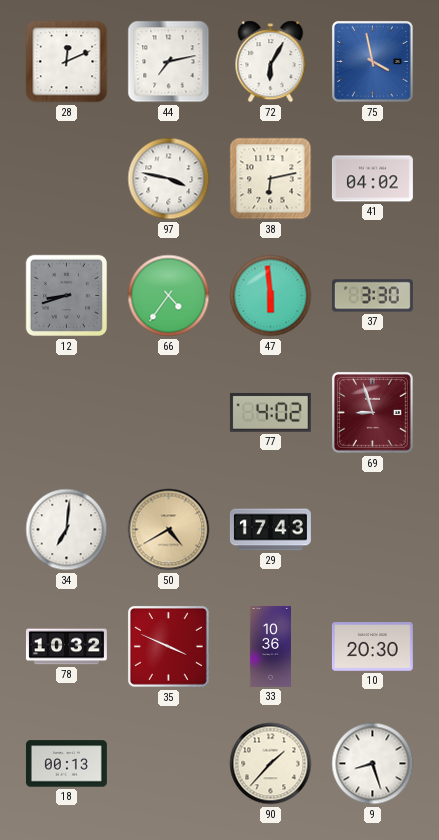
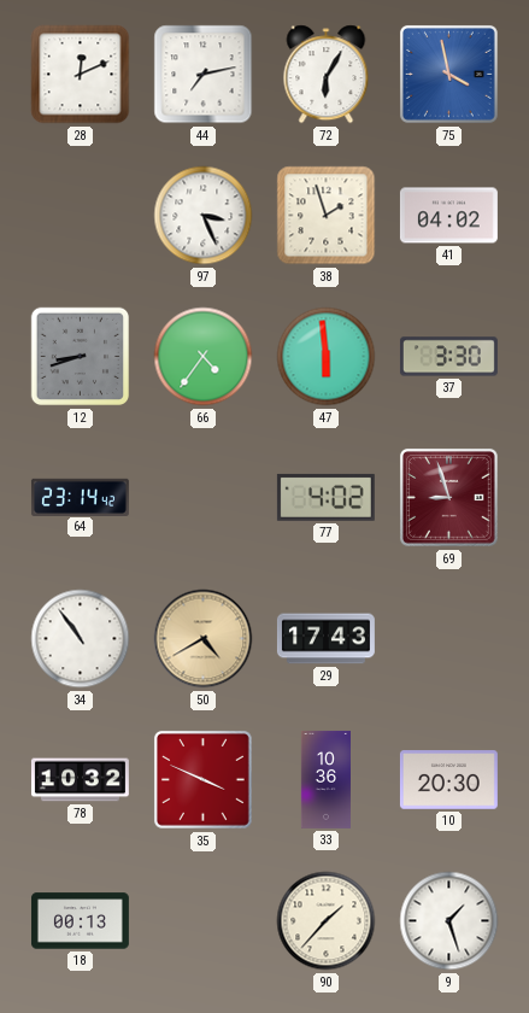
97: 3:47 -> 3:26
38: 6:13 -> 1:57
64: none -> 23:14
34: 7:01 -> 10:54
9: 8:27 -> 1:27
